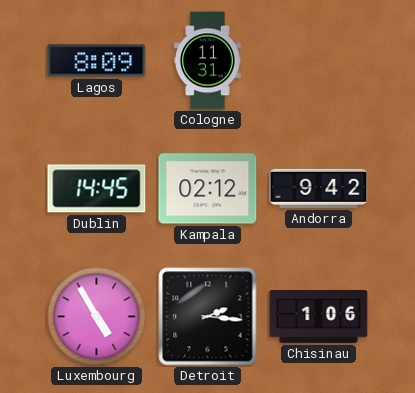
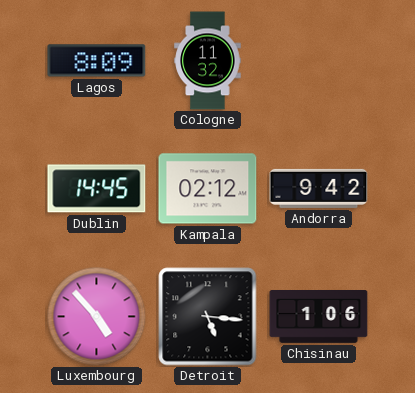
Cologne: 11:31 -> 11:32
Luxembourg: 4:55 -> 4:53
Detroit: 2:16 -> 5:16
